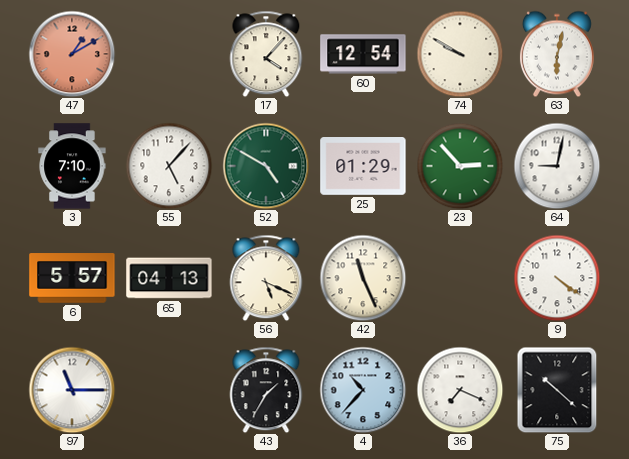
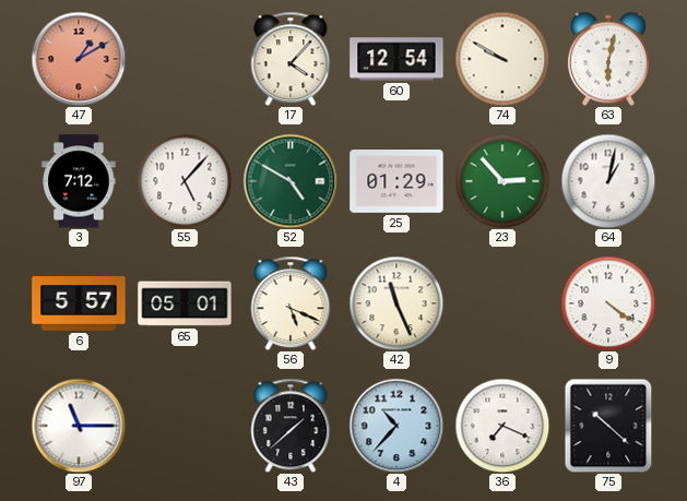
3: 7:10 -> 7:12
64: 9:02 -> 1:02
65: 04:13 -> 05:01
43: 1:35 -> 1:38
